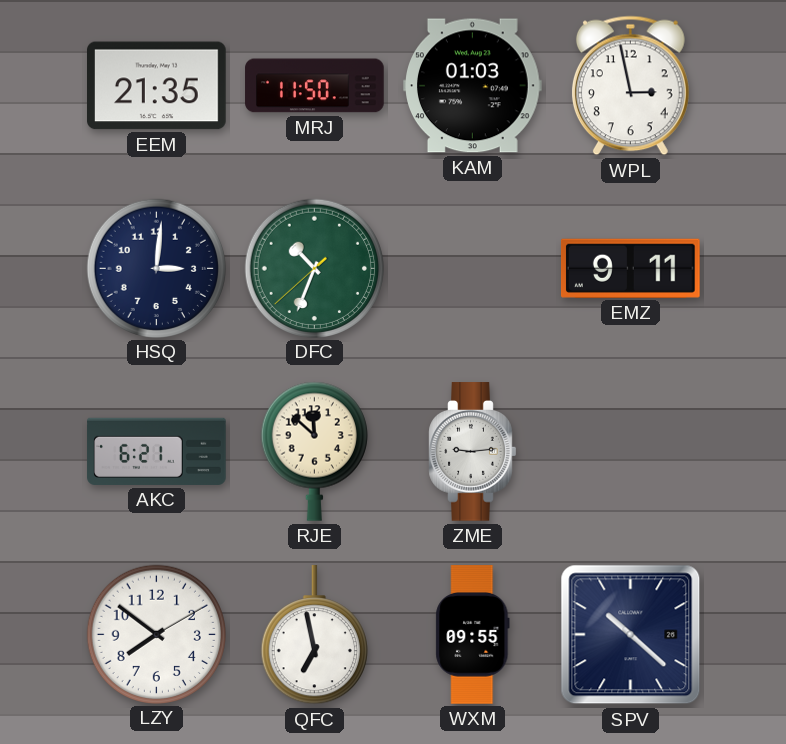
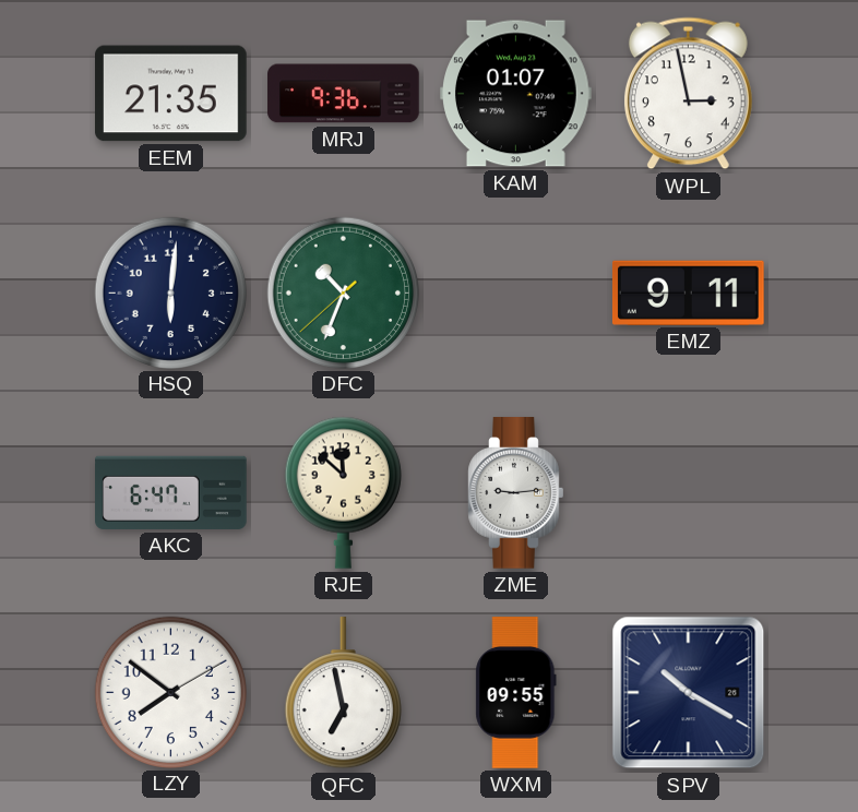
MRJ: 11:50 -> 9:36
KAM: 01:03 -> 01:07
HSQ: 3:01 -> 6:01
AKC: 6:21 -> 6:47
SPV: 10:22 -> 10:20
